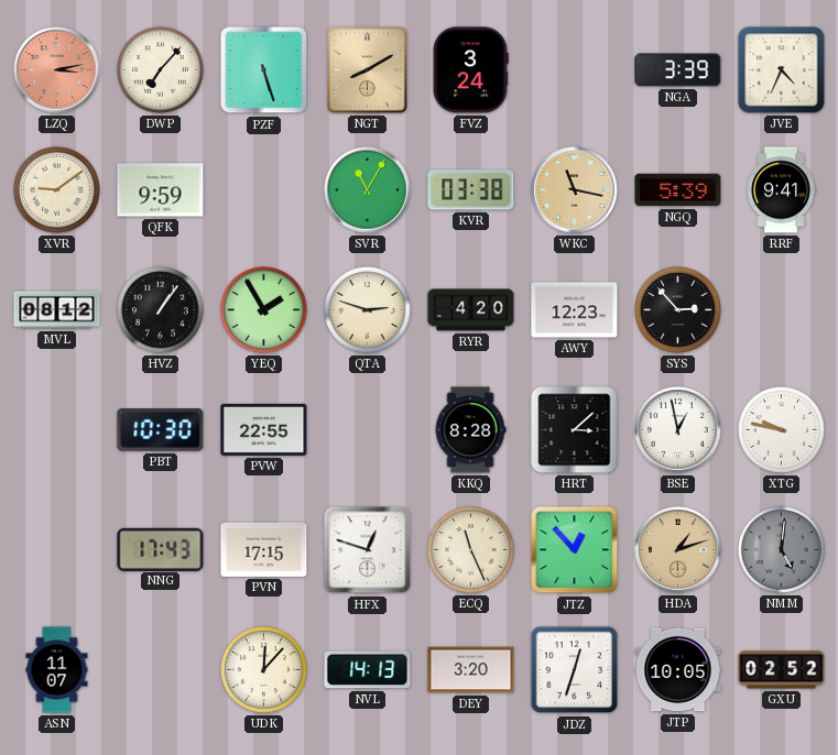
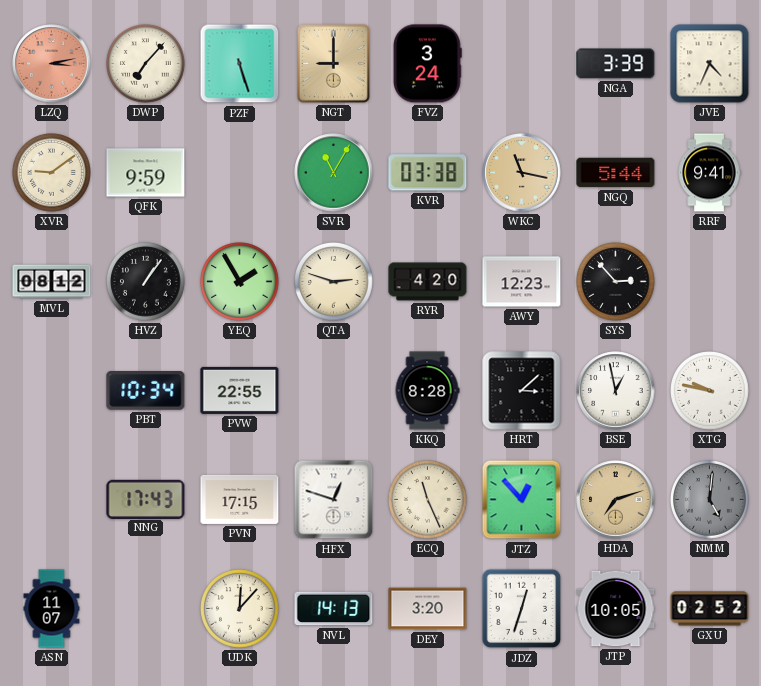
NGT: 8:10 -> 9:00
NGQ: 5:39 -> 5:44
PBT: 10:30 -> 10:34
HDA: 1:12 -> 7:12
